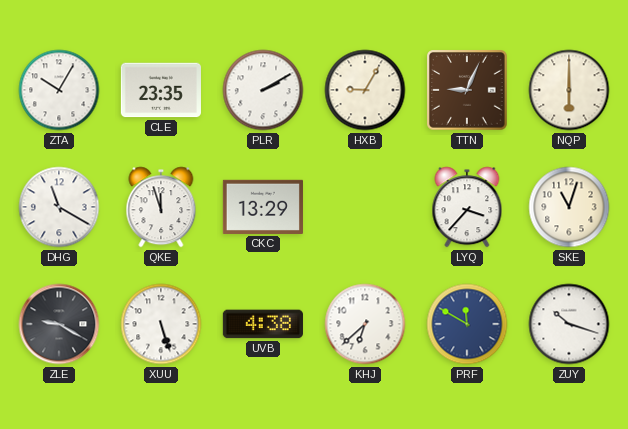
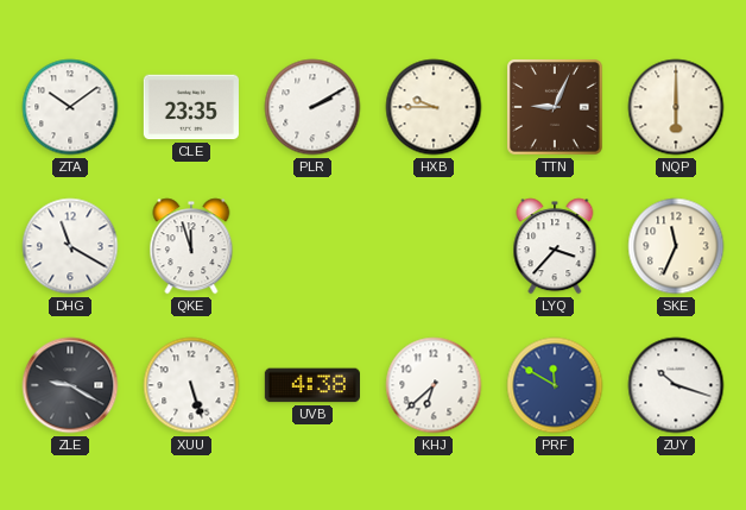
ZTA: 10:05 -> 10:09
HXB: 9:05 -> 9:45
CKC: 13:29 -> none
SKE: 11:03 -> 11:34
